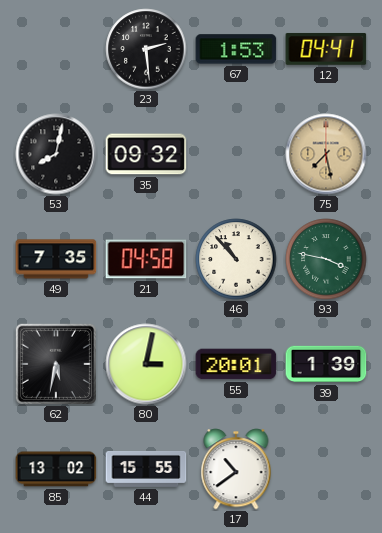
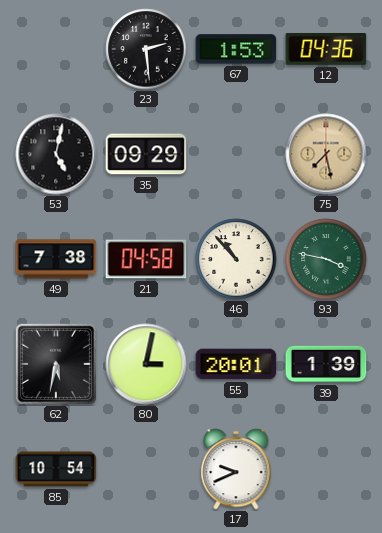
12: 04:41 -> 04:36
53: 8:02 -> 5:02
35: 09:32 -> 09:29
49: 7:35 -> 7:38
85: 13:02 -> 10:54
44: 15:55 -> none
17: 10:39 -> 9:41
